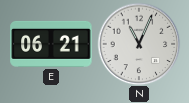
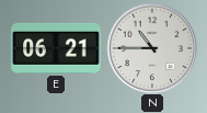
N: 11:04 -> 10:45
